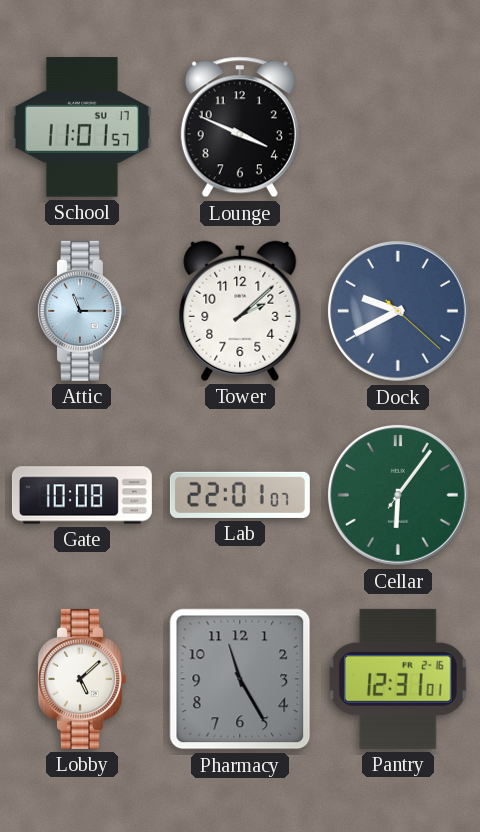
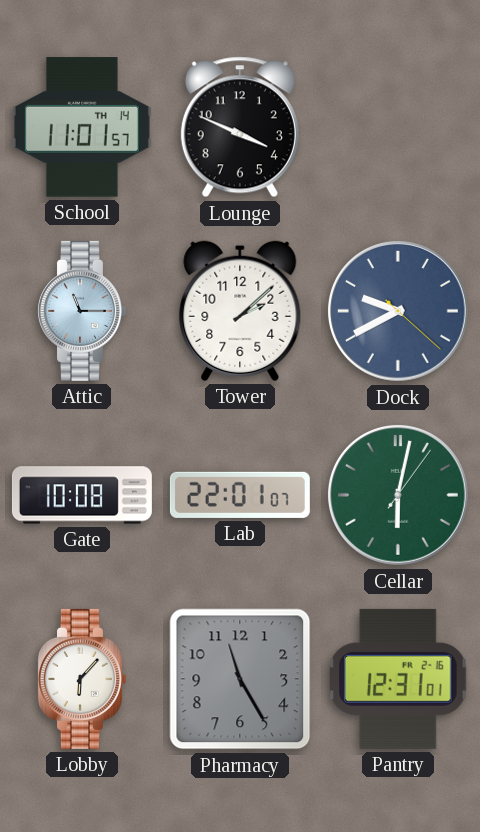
School date: SU 17 -> TH 14
Cellar: 6:06 -> 6:02
Lobby: 5:08 -> 6:07
